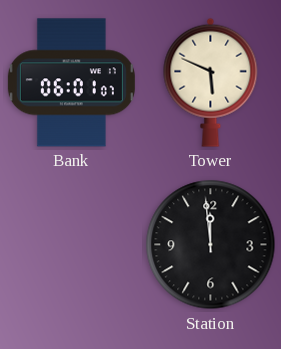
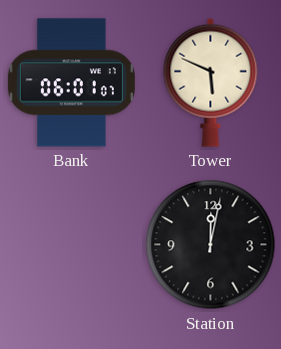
Station: 11:59 -> 12:02
